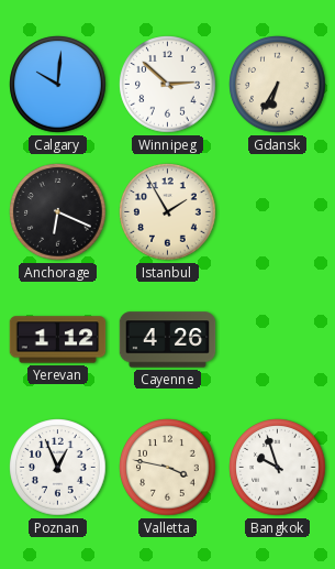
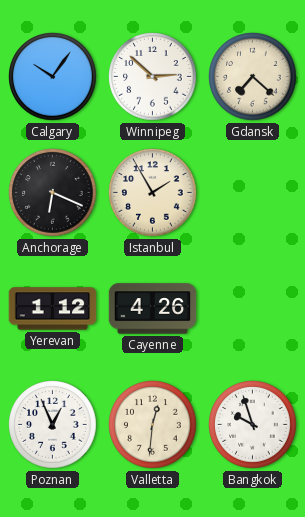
Calgary: 10:01 -> 10:06
Gdansk: 6:35 -> 7:22
Valletta: 3:47 -> 12:31
